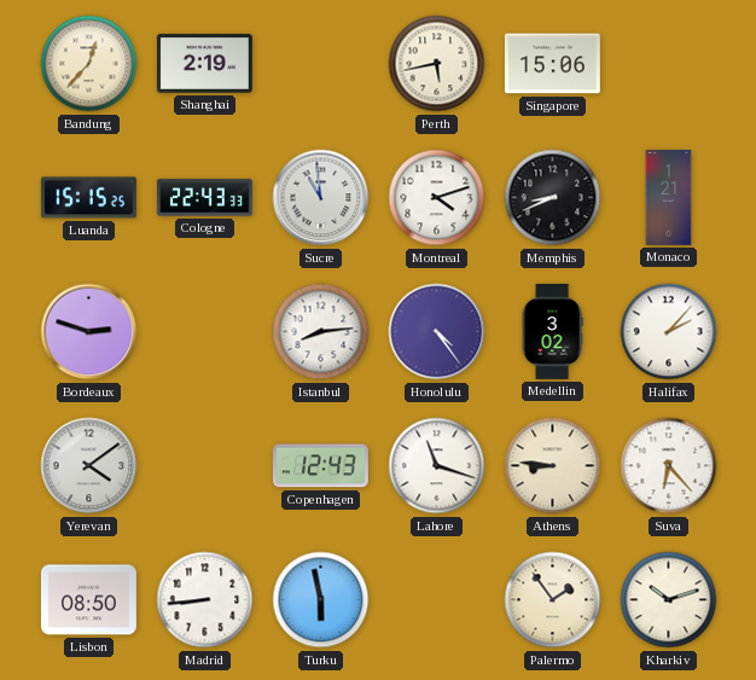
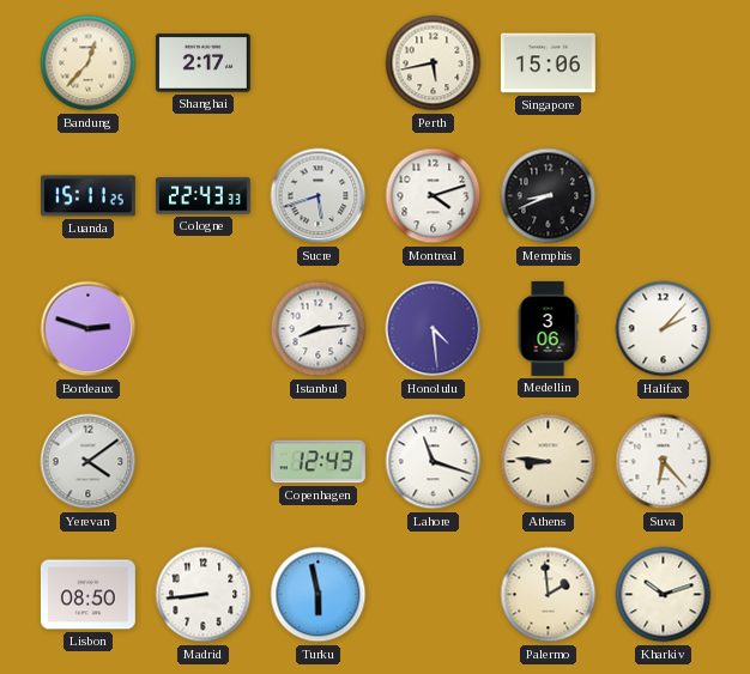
Shanghai: 2:19 -> 2:17
Luanda: 15:15 -> 15:11
Sucre: 10:59 -> 5:42
Monaco: 1:21 -> none
Honolulu: 4:24 -> 4:29
Medellin: 3:02 -> 3:06
Palermo: 1:54 -> 1:59
